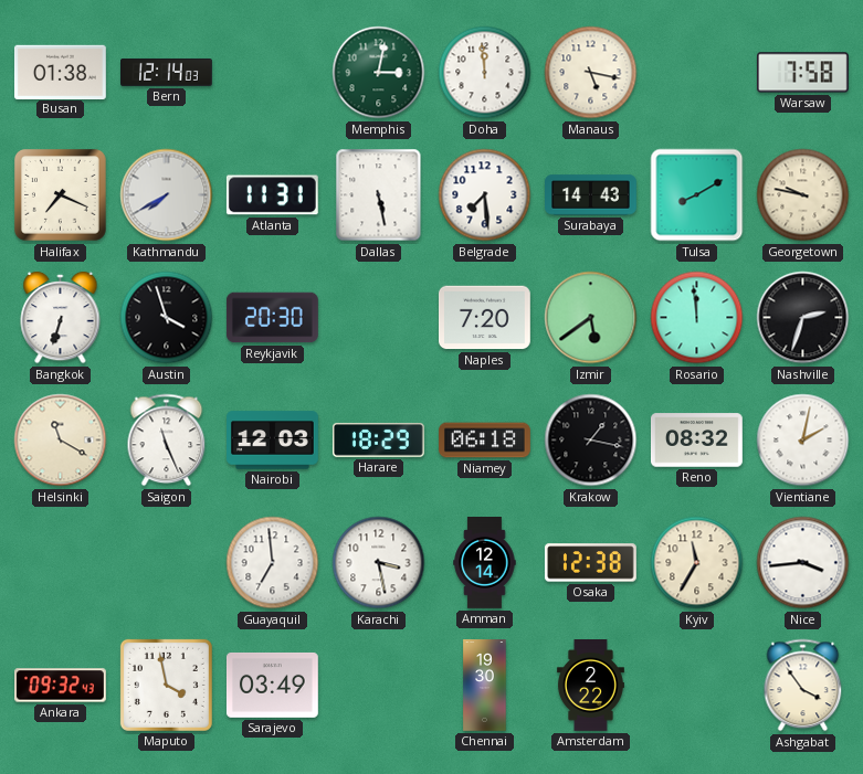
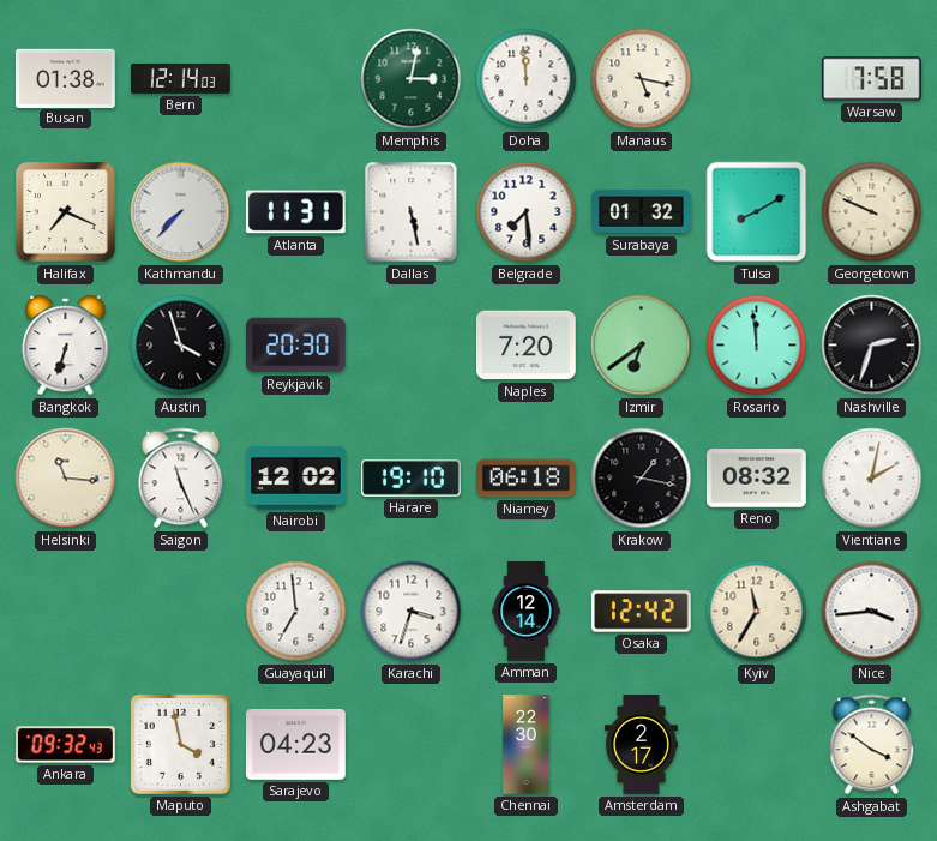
Kathmandu: 7:40 -> 7:37
Surabaya: 14:43 -> 01:32
Georgetown: 9:47 -> 9:49
Izmir: 5:39 -> 6:39
Helsinki: 11:20 -> 11:16
Nairobi: 12:03 -> 12:02
Harare: 18:29 -> 19:10
Karachi: 3:28 -> 3:33
Osaka: 12:38 -> 12:42
Sarajevo: 03:49 -> 04:23
Chennai: 19:30 -> 22:30
Amsterdam: 2:22 -> 2:17
Ashgabat: 3:54 -> 3:51
